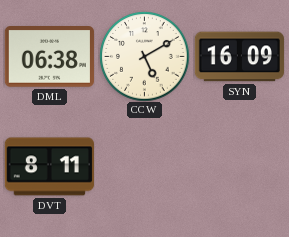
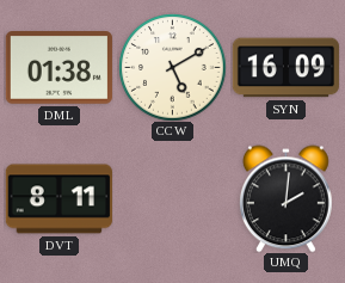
DML: 06:38 -> 01:38
UMQ: none -> 2:01
